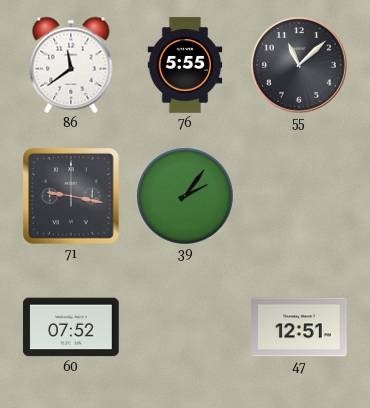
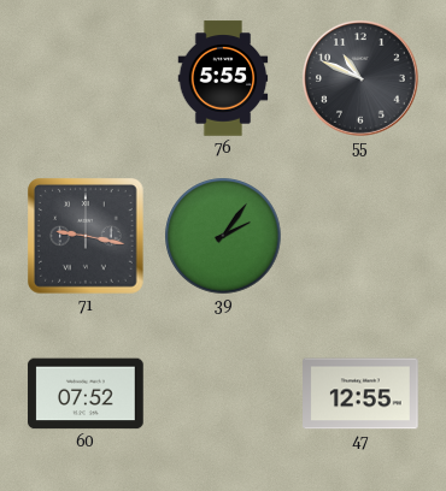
86: 11:39 -> none
55: 11:08 -> 10:49
47: 12:51 -> 12:55
